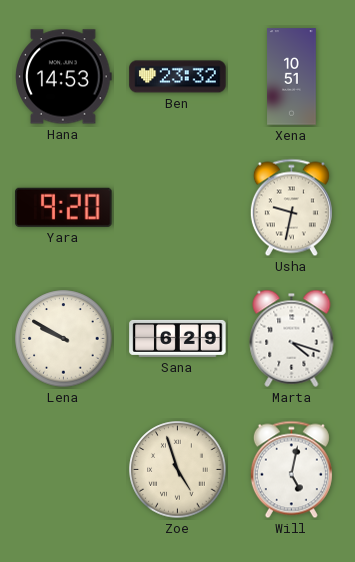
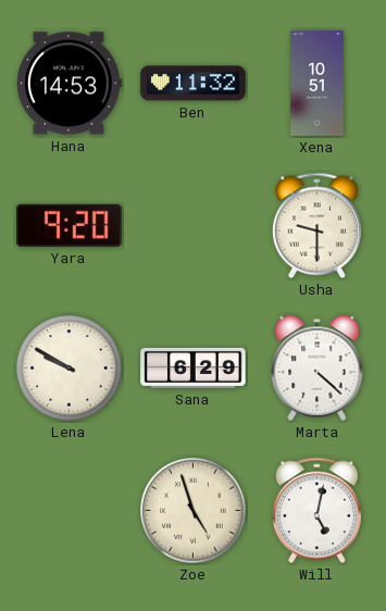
Ben: 23:32 -> 11:32
Usha: 9:32 -> 9:30
Marta: 4:18 -> 4:22
